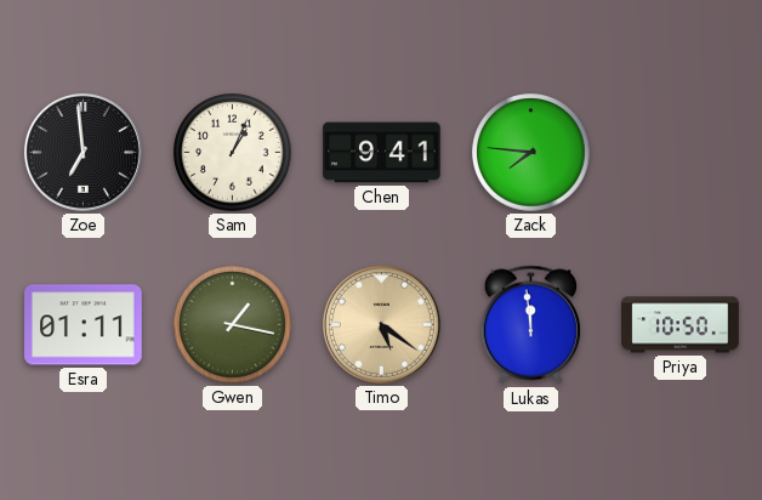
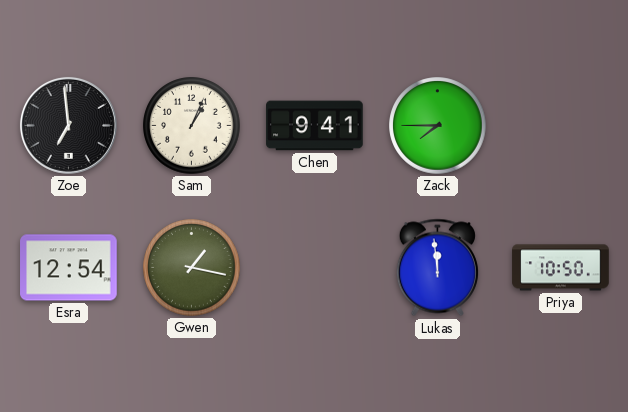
Zack: 7:46 -> 7:45
Esra: 01:11 -> 12:54
Timo: 5:21 -> none
